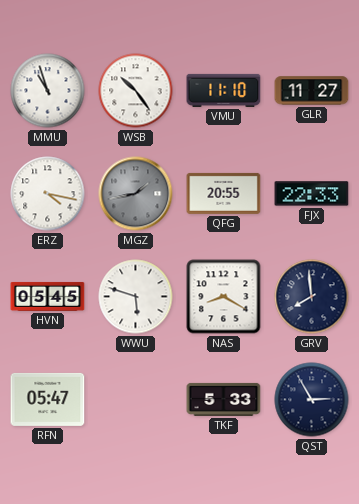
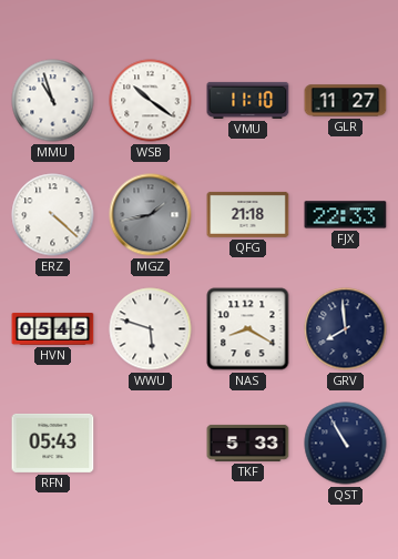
WSB: 10:24 -> 10:21
ERZ: 4:17 -> 4:22
QFG: 20:55 -> 21:18
RFN: 05:47 -> 05:43
QST: 2:55 -> 10:55
